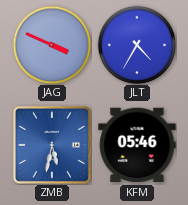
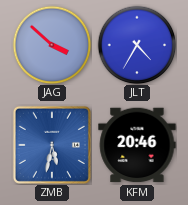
JAG: 3:49 -> 3:52
KFM: 05:46 -> 20:46
